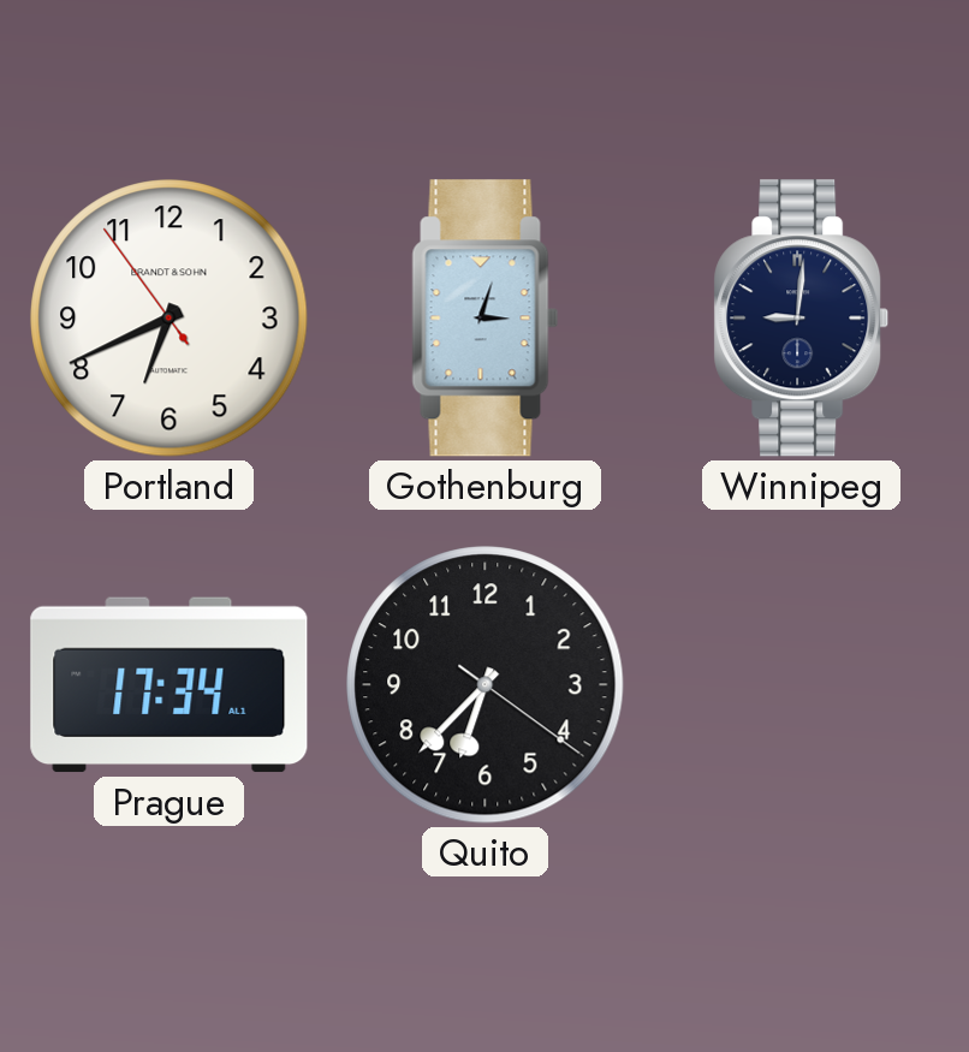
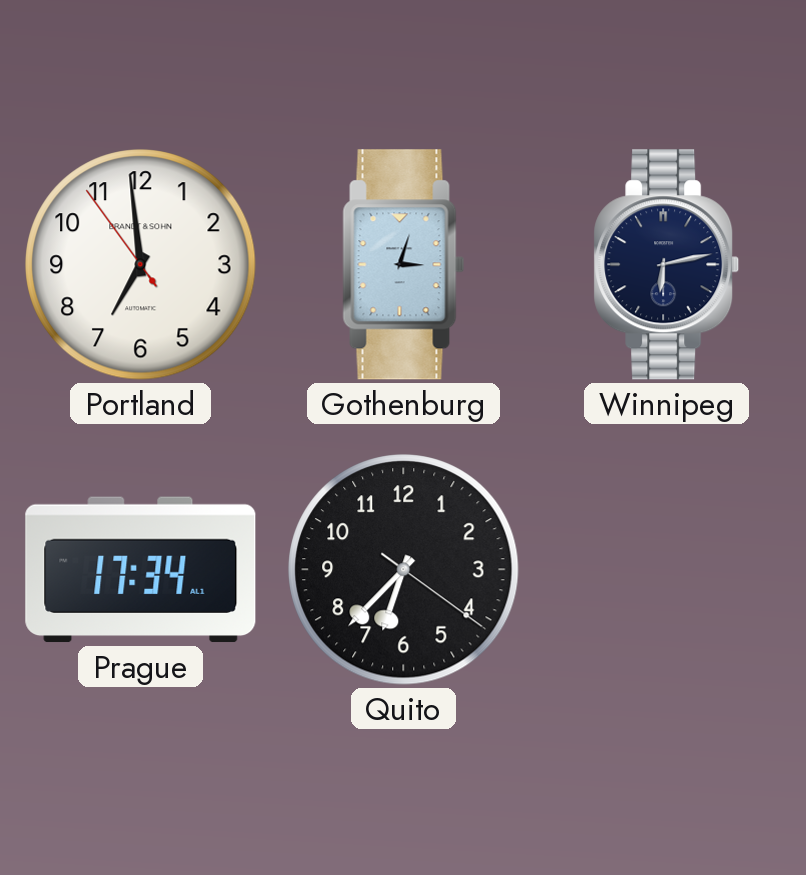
Portland: 6:40 -> 6:58
Winnipeg: 9:01 -> 6:13
